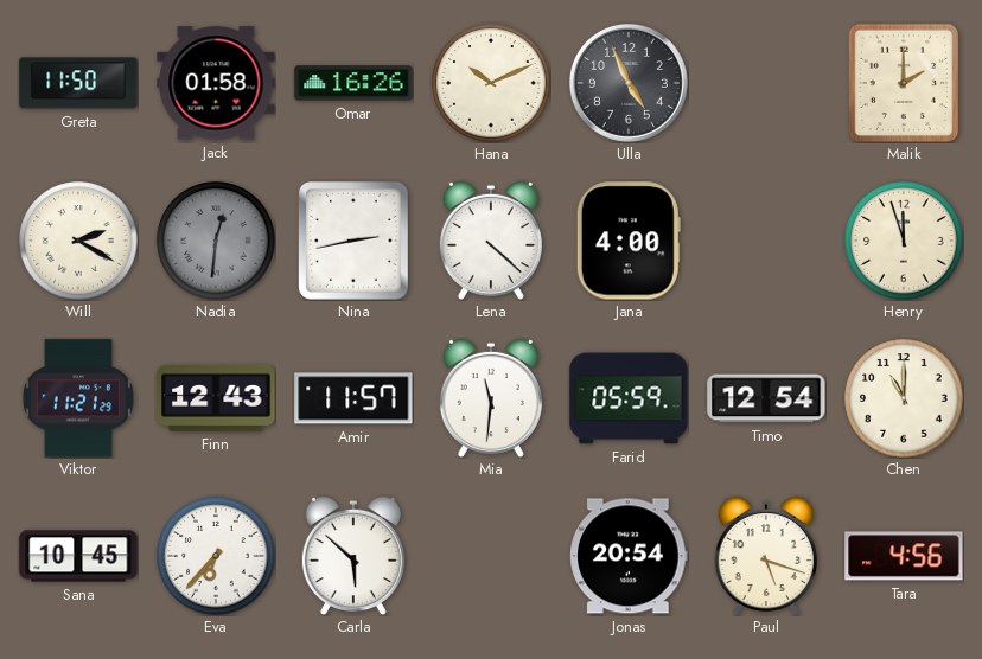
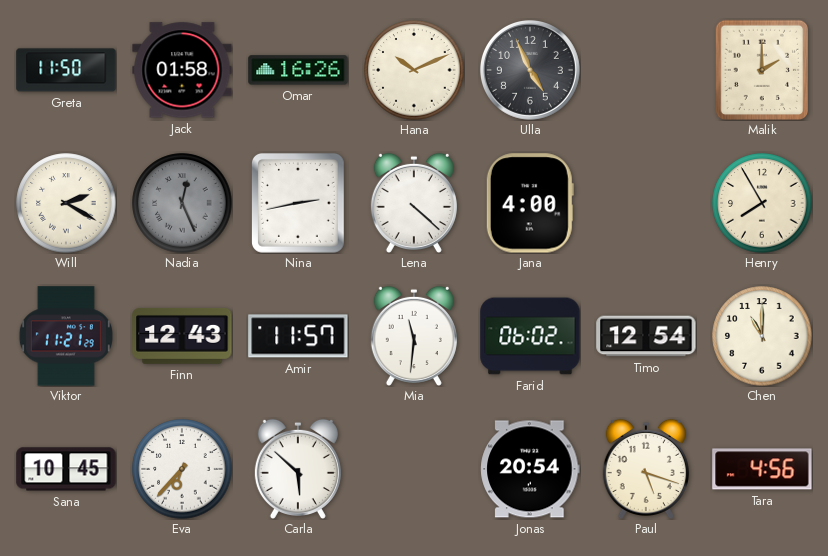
Nadia: 12:31 -> 12:26
Henry: 11:57 -> 7:55
Farid: 05:59 -> 06:02
